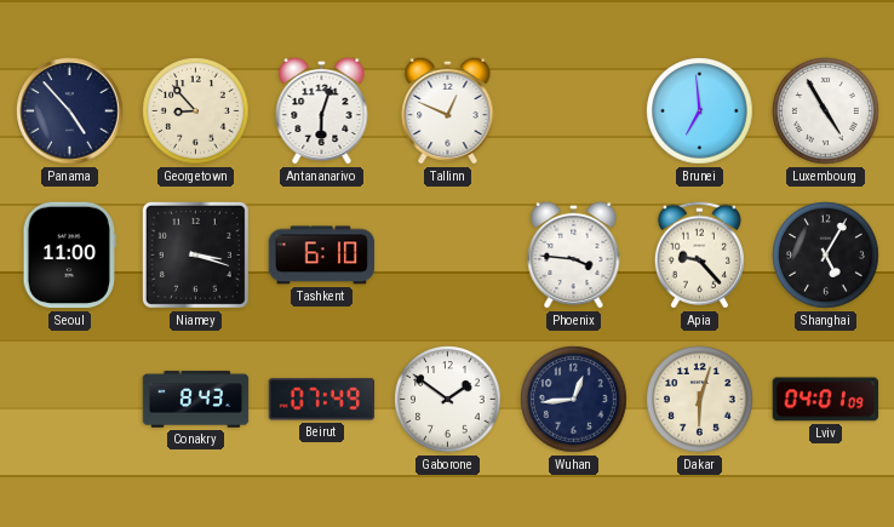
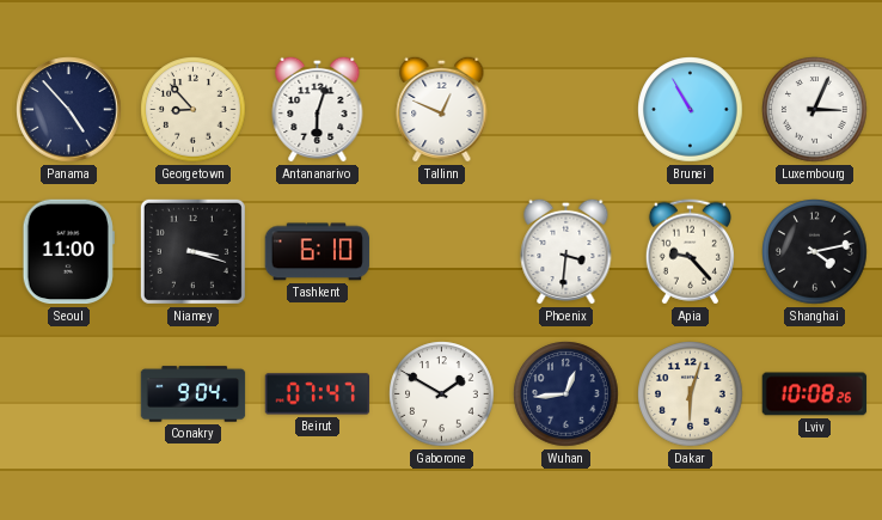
Brunei: 6:59 -> 10:55
Luxembourg: 4:55 -> 3:04
Phoenix: 3:46 -> 3:31
Shanghai: 5:05 -> 4:13
Conakry: 8:43 -> 9:04
Beirut: 07:49 -> 07:47
Gaborone: 1:51 -> 1:50
Lviv: 04:01 -> 10:08
